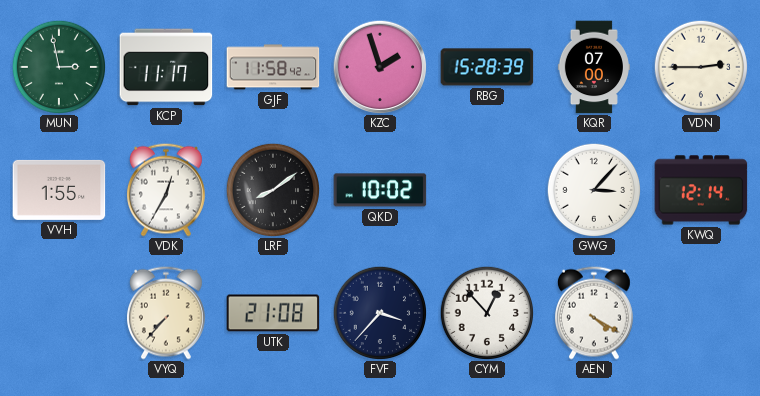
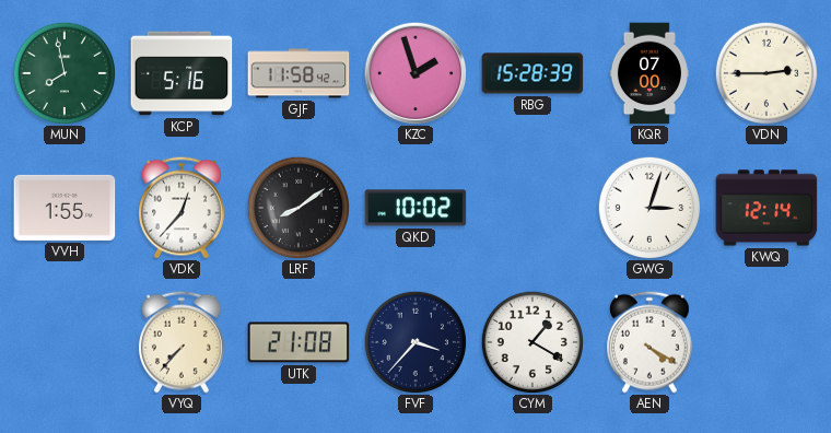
MUN: 2:58 -> 7:58
KCP: 11:17 -> 5:16
VDK: 12:35 -> 12:37
GWG: 3:07 -> 3:03
CYM: 12:53 -> 1:20
